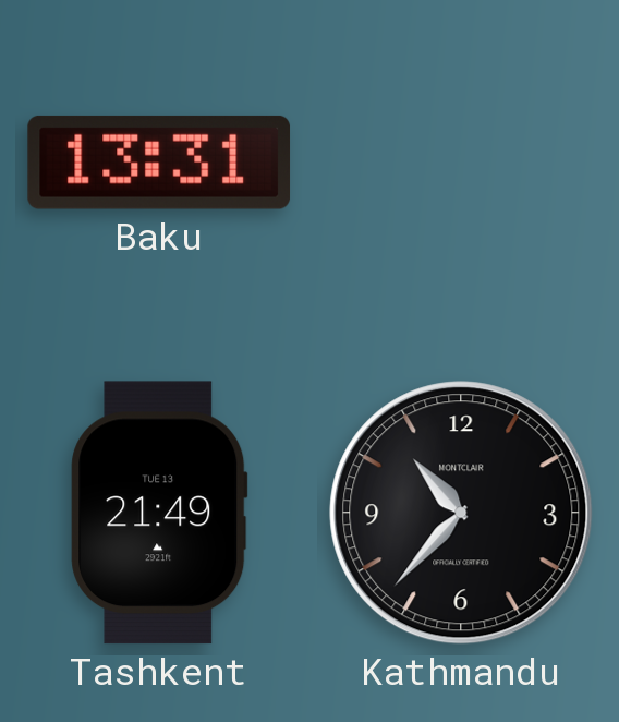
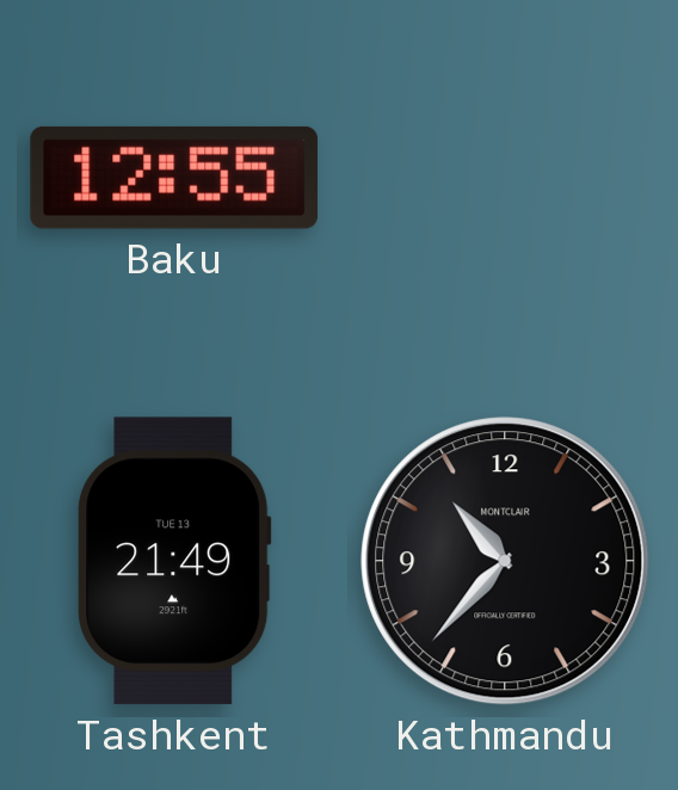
Baku: 13:31 -> 12:55
